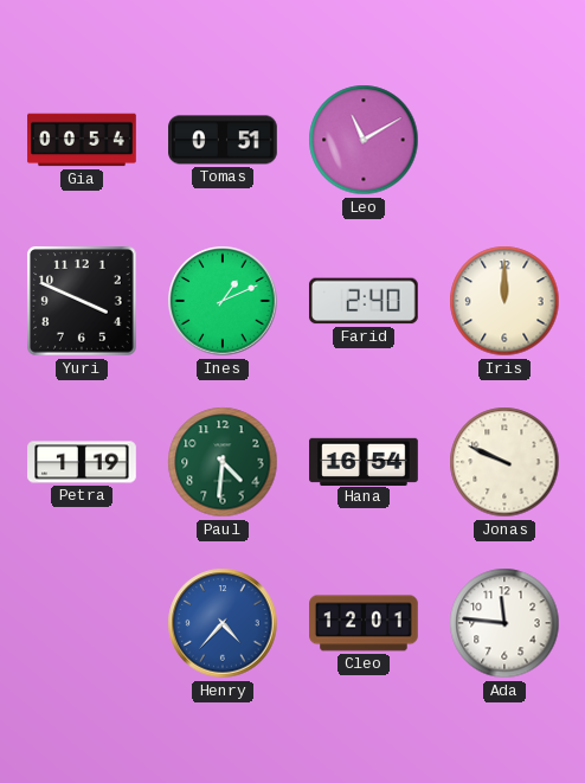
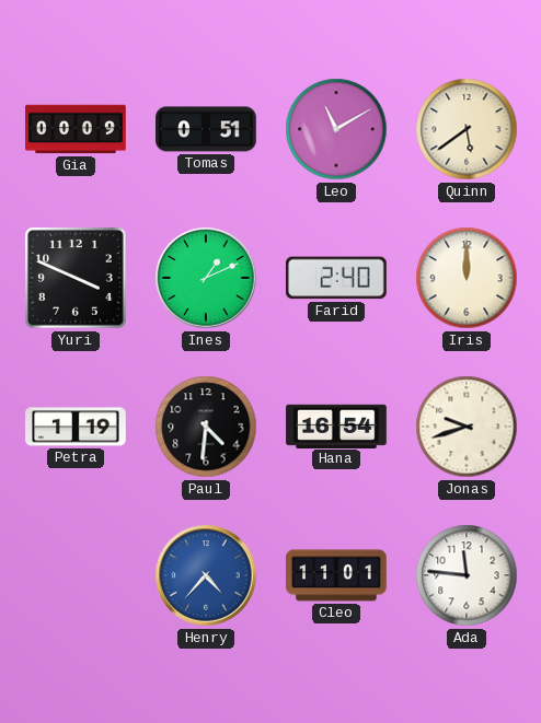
Gia: 00:54 -> 00:09
Quinn: none -> 5:39
Paul dial: green -> black
Jonas: 9:49 -> 9:42
Cleo: 12:01 -> 11:01
